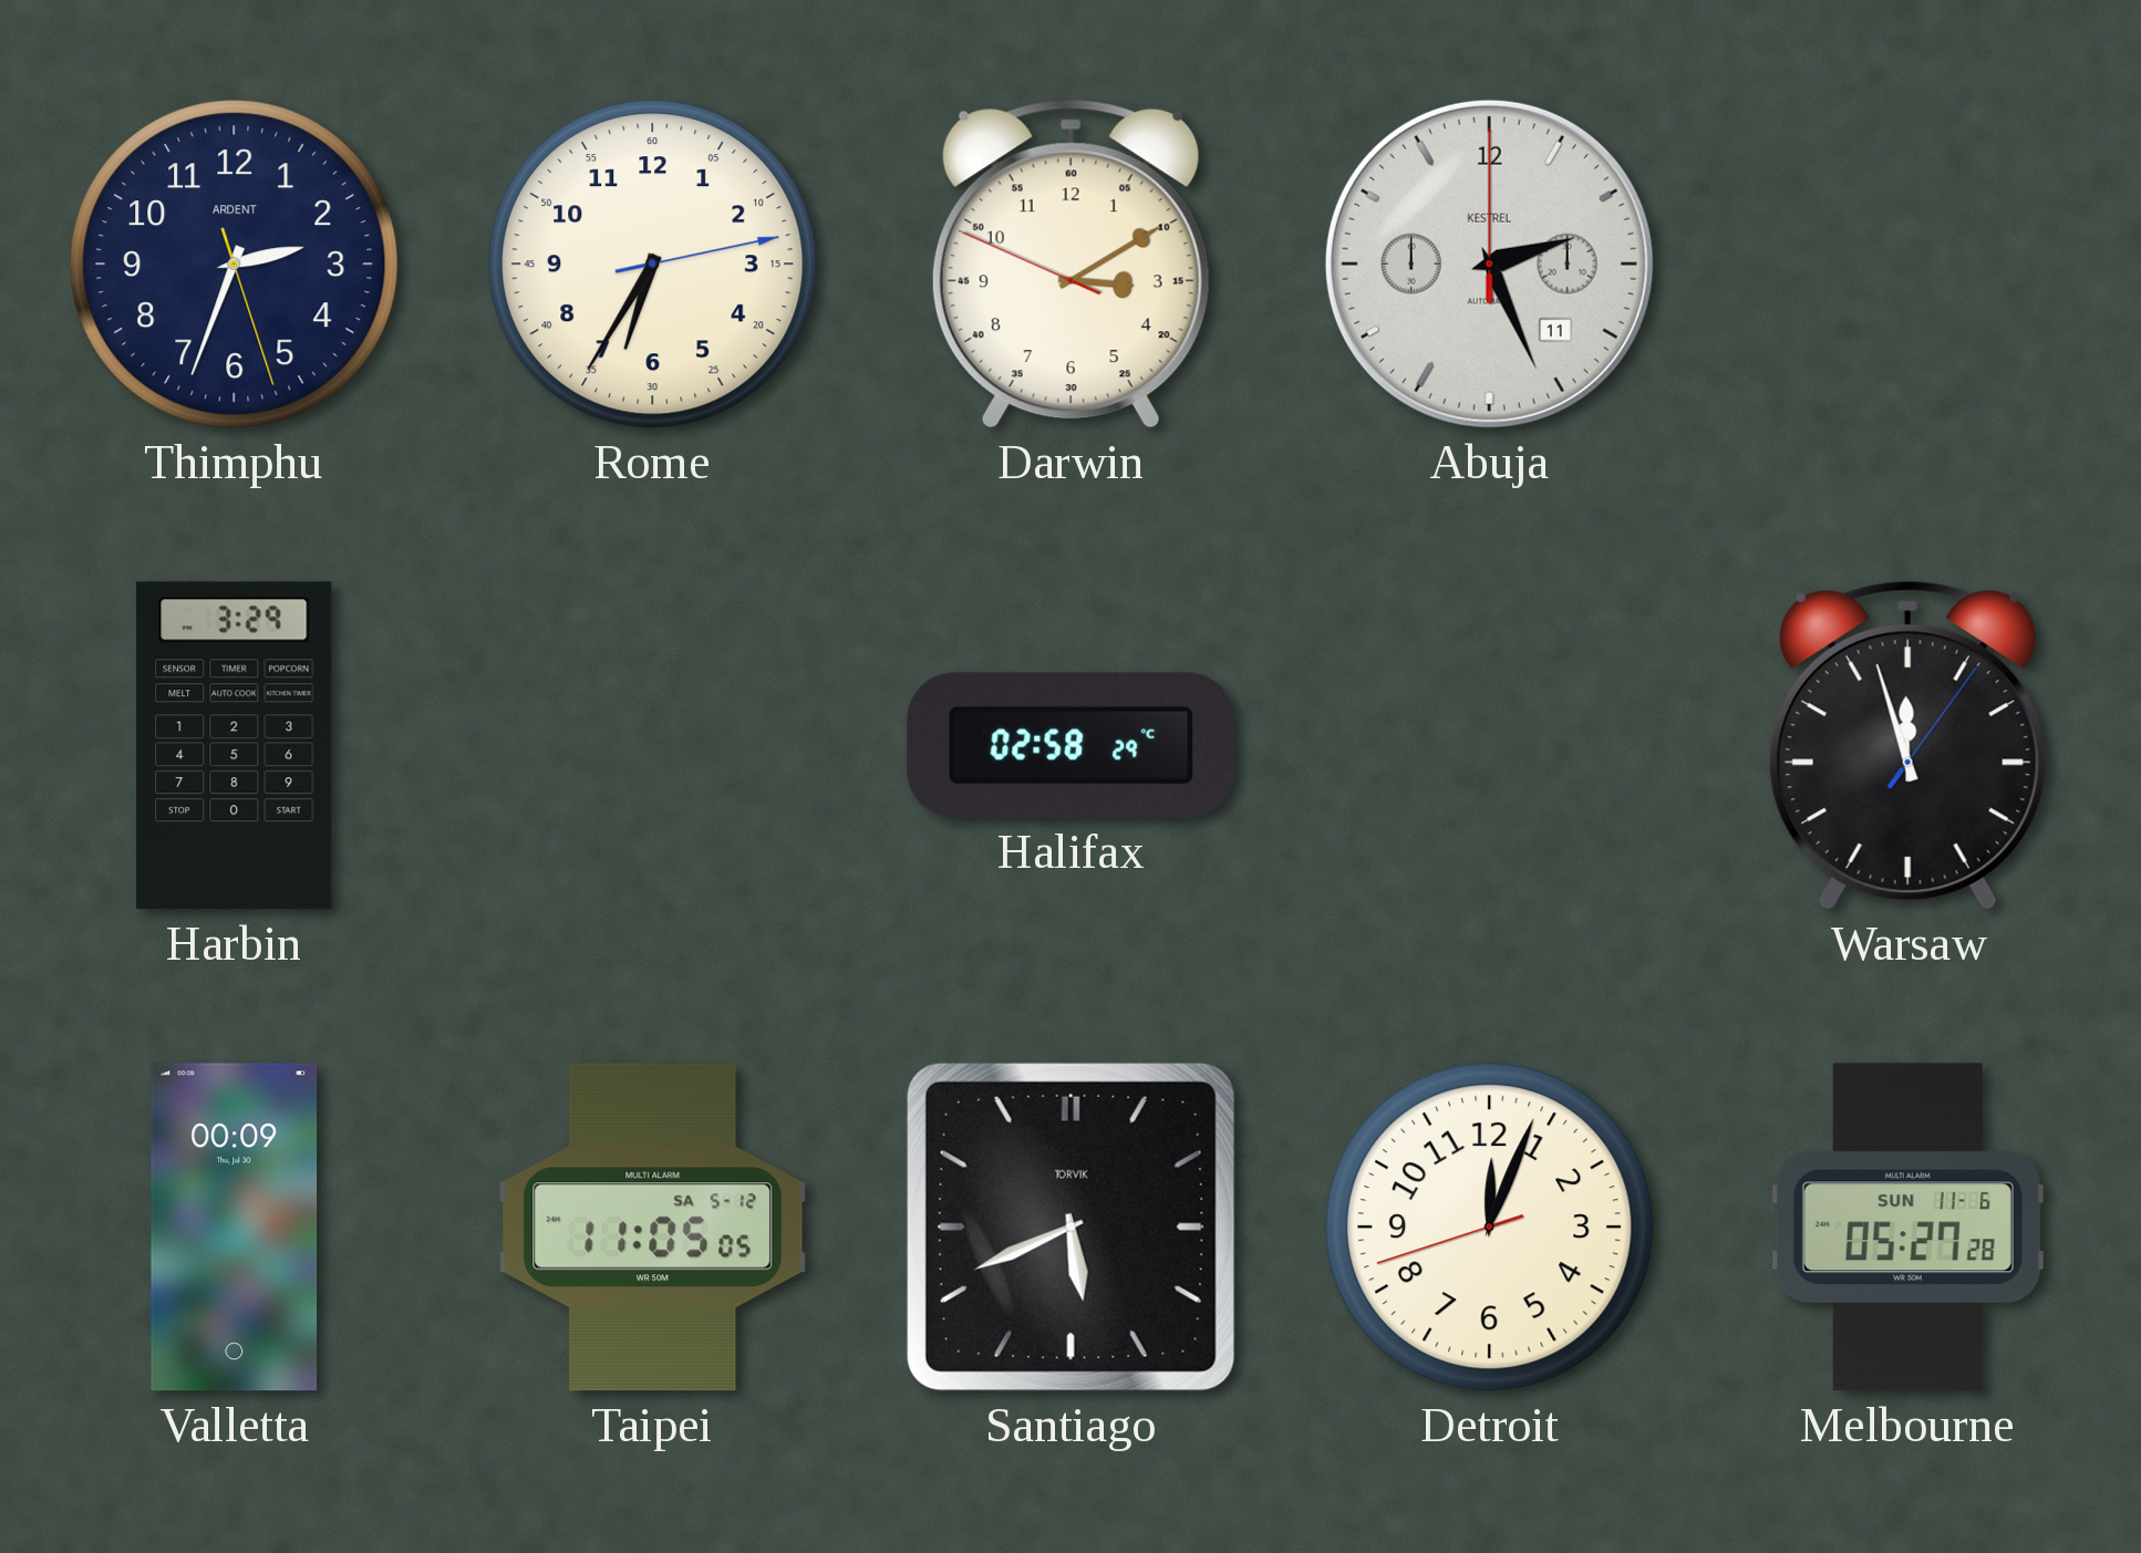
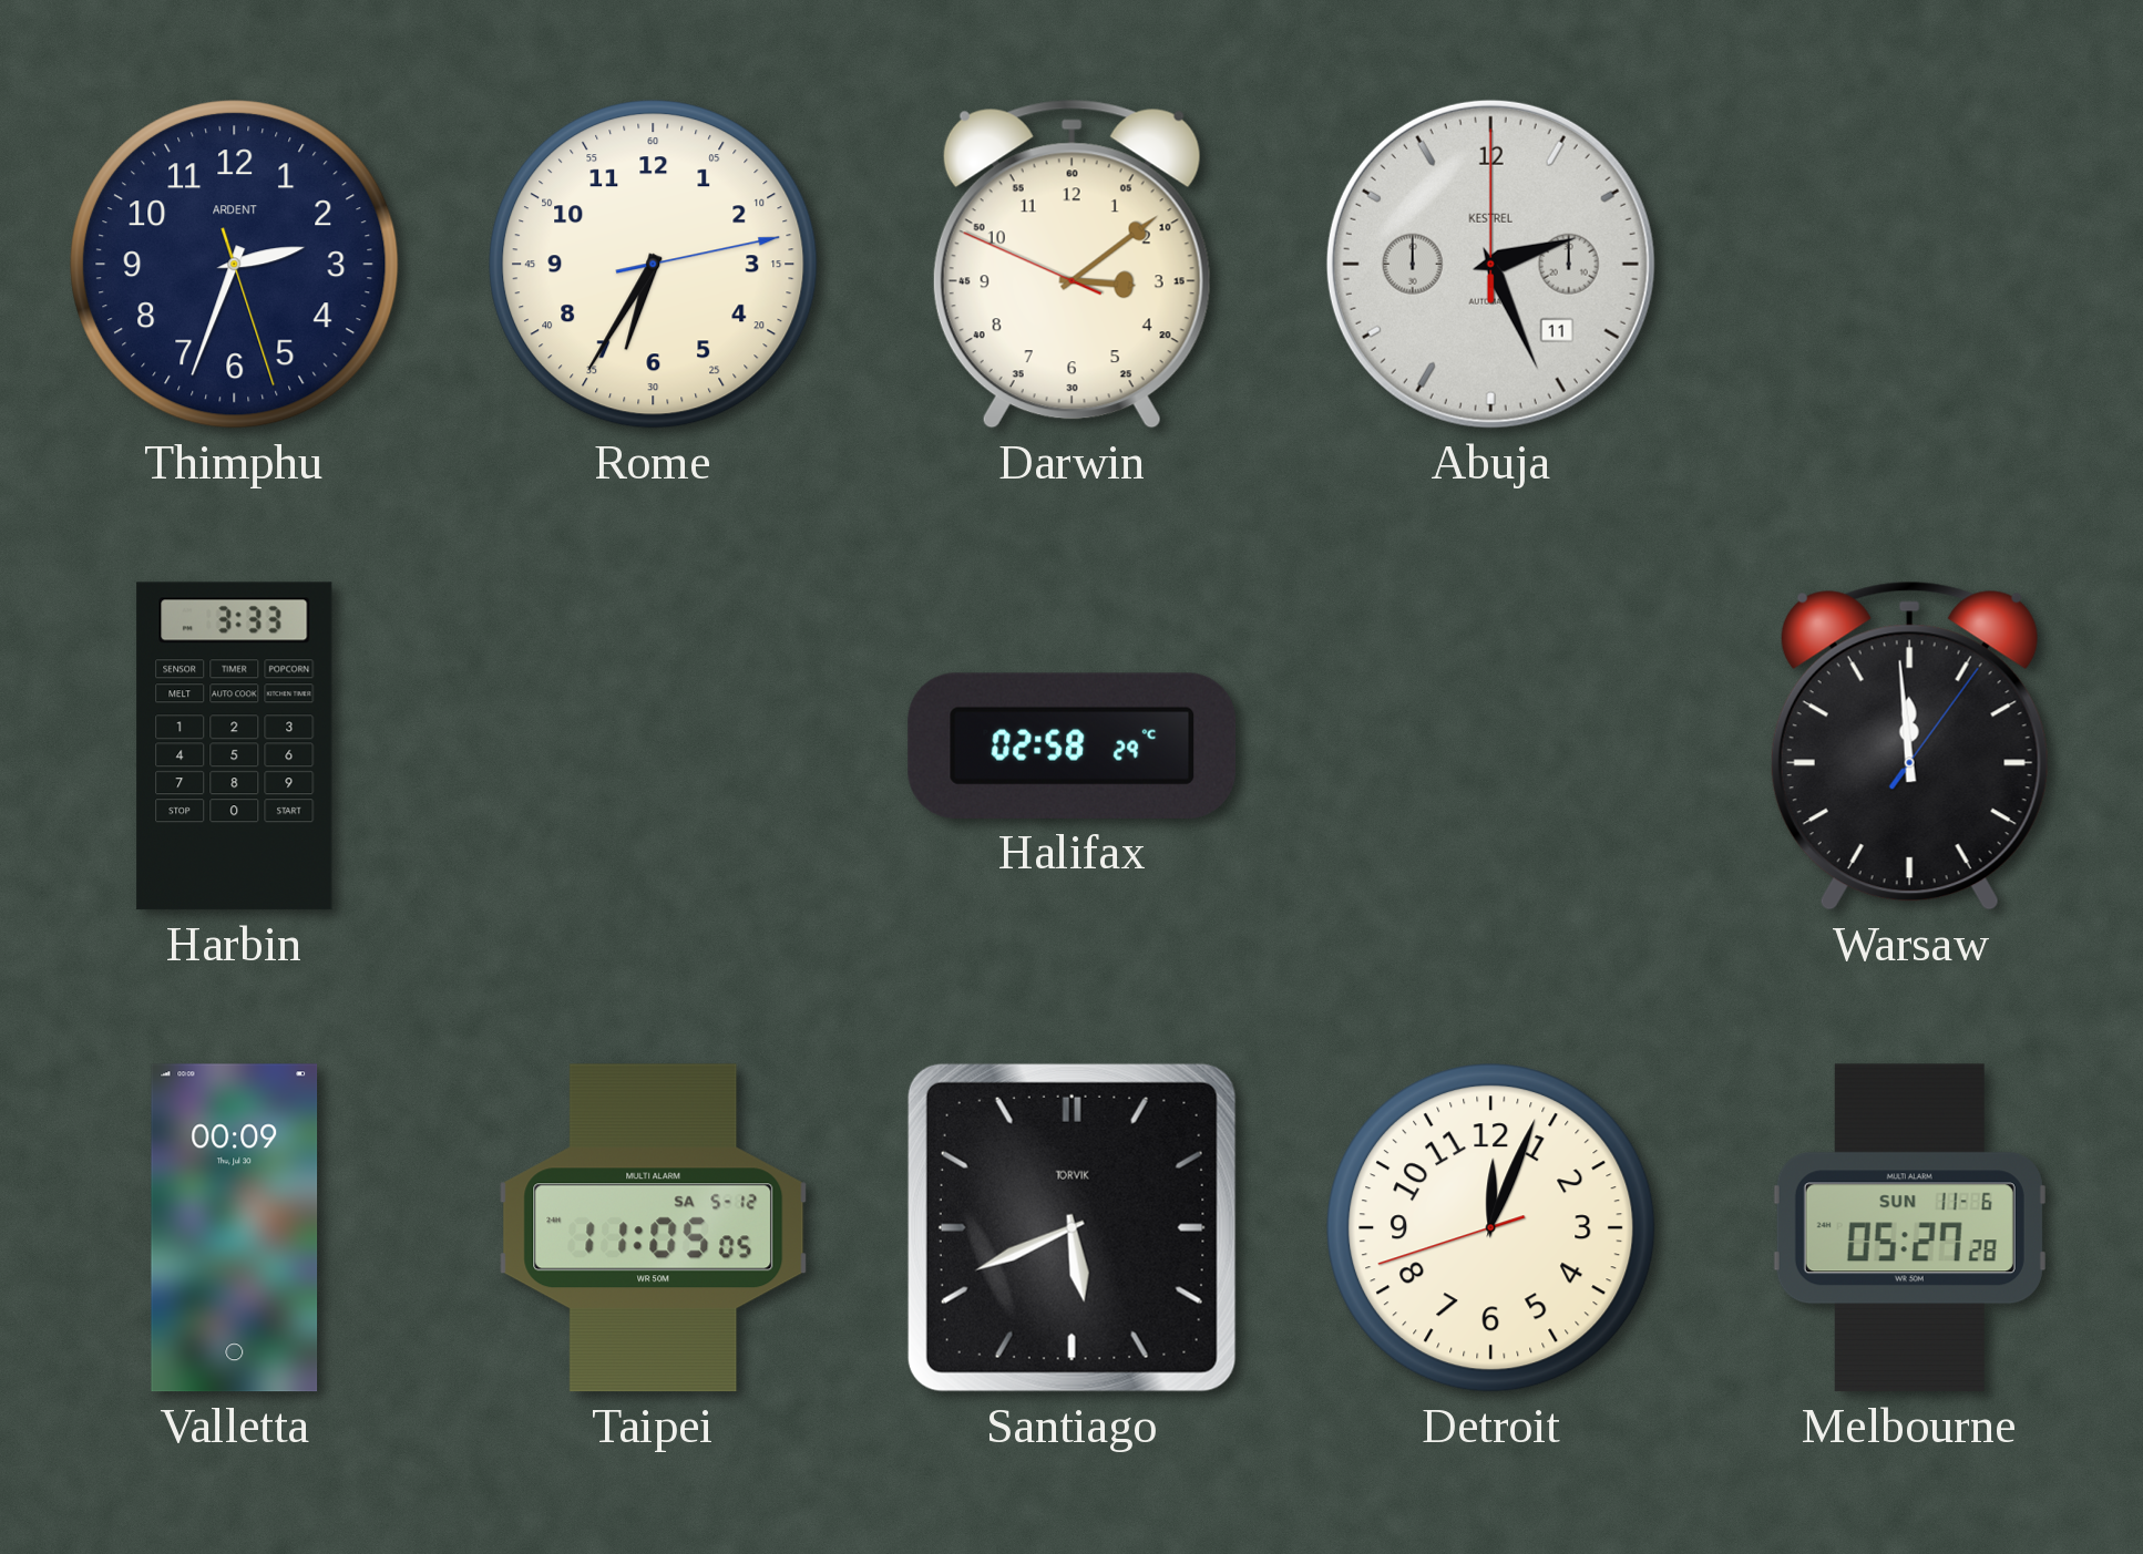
Darwin: 3:09 -> 3:08
Harbin: 3:29 -> 3:33
Warsaw: 11:57 -> 11:59
